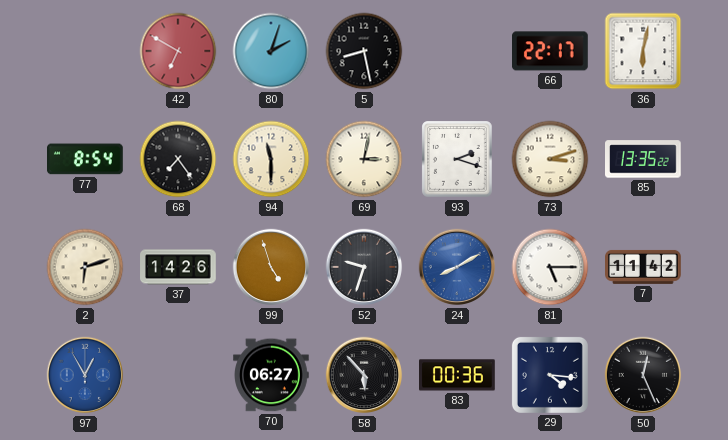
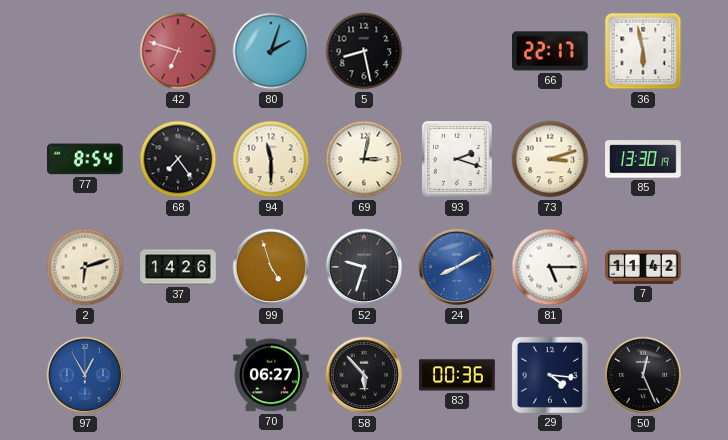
42: 6:50 -> 6:48
36: 6:02 -> 5:58
85: 13:35 -> 13:30
